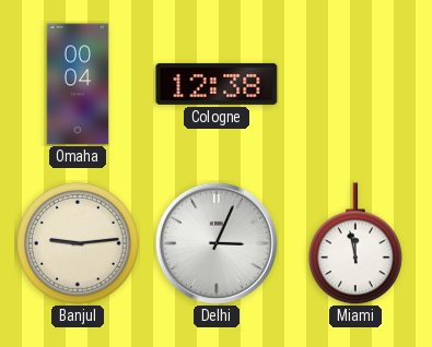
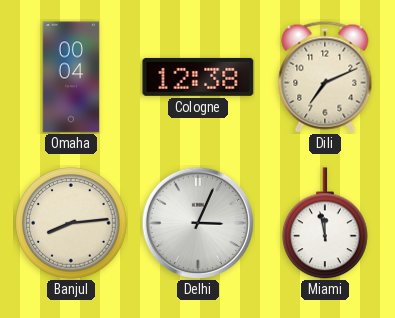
Dili: none -> 7:11
Banjul: 9:14 -> 8:14
